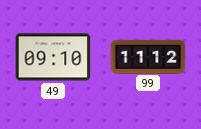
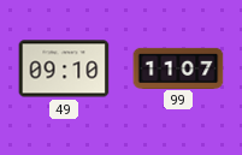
99: 11:12 -> 11:07
